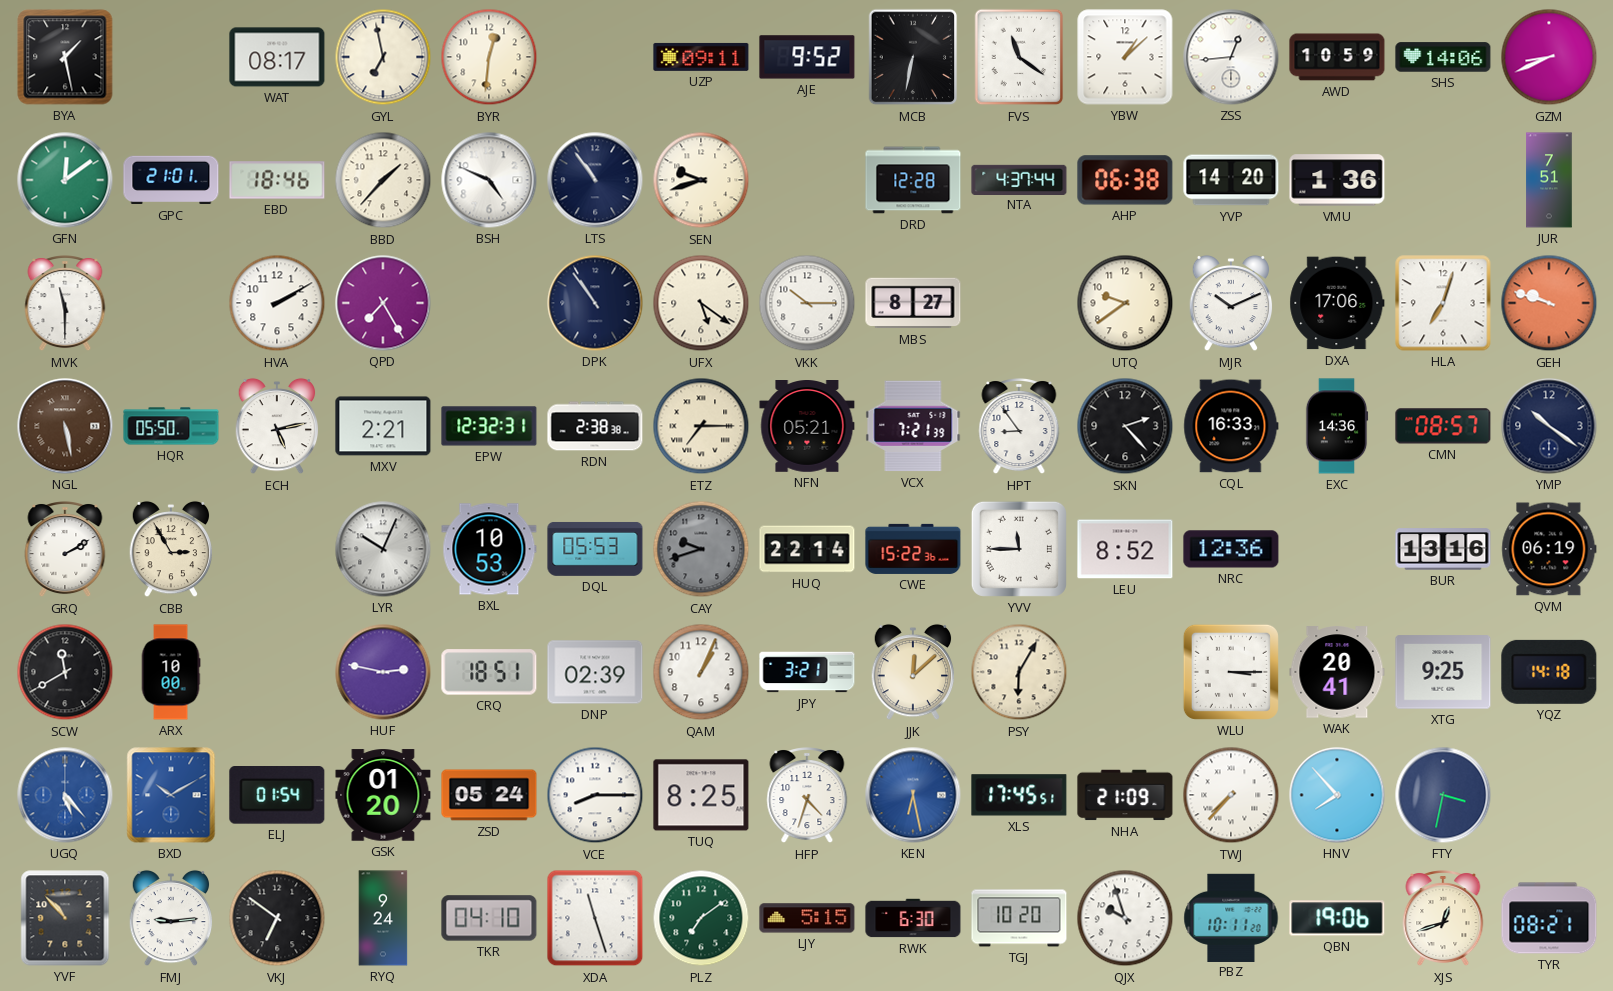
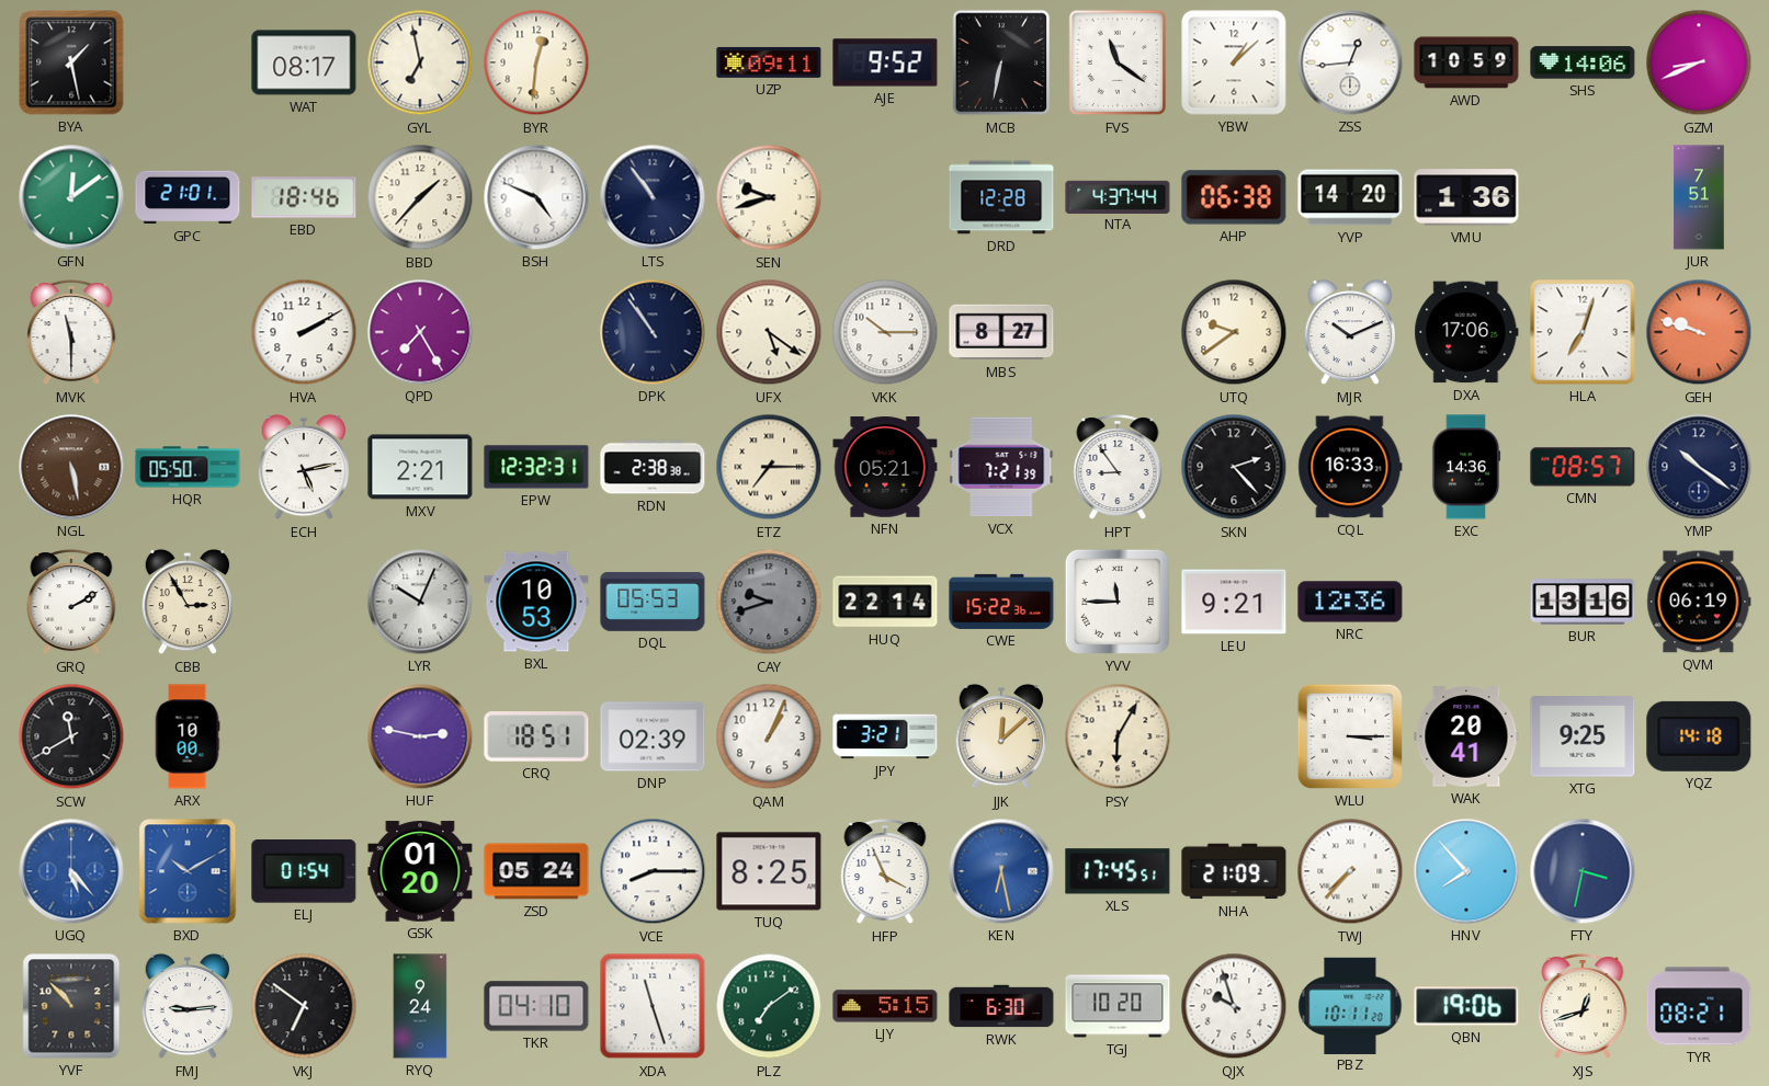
LEU: 8:52 -> 9:21
HFP: 4:33 -> 3:56
